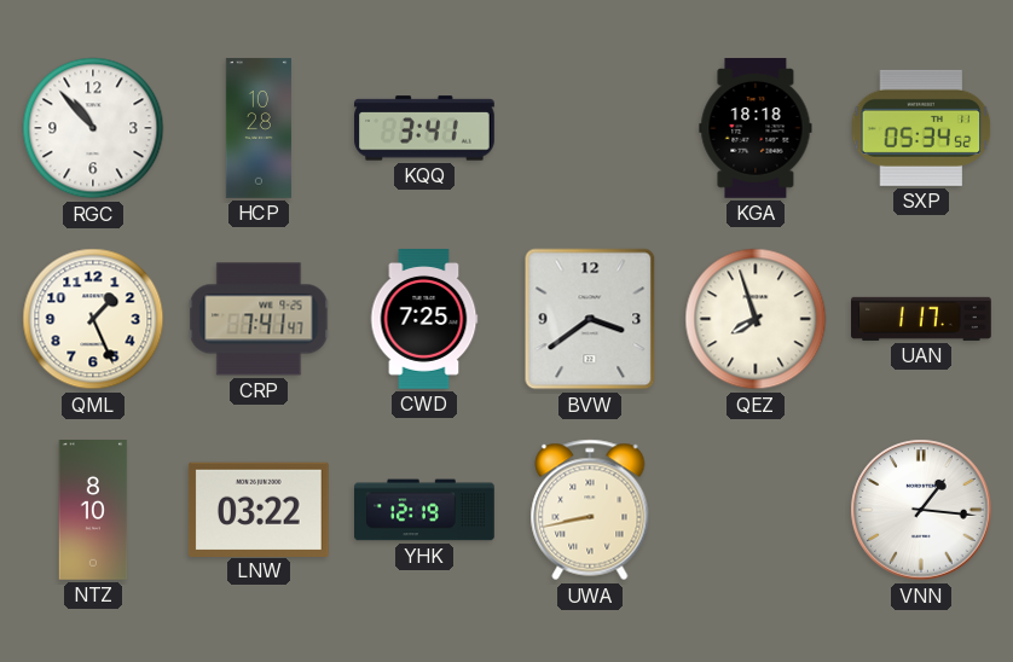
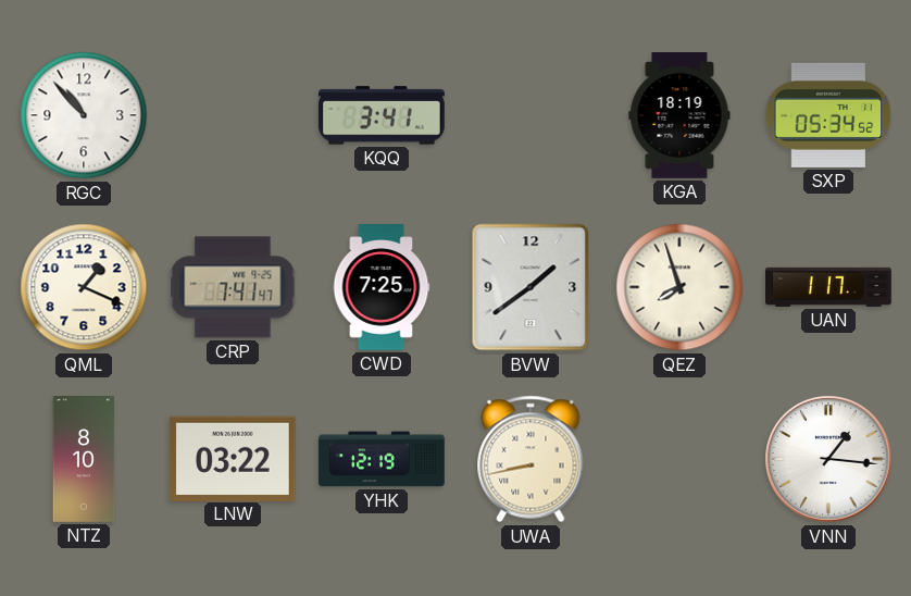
HCP: 10:28 -> none
KGA: 18:18 -> 18:19
QML: 1:26 -> 1:19
BVW: 3:39 -> 1:39
